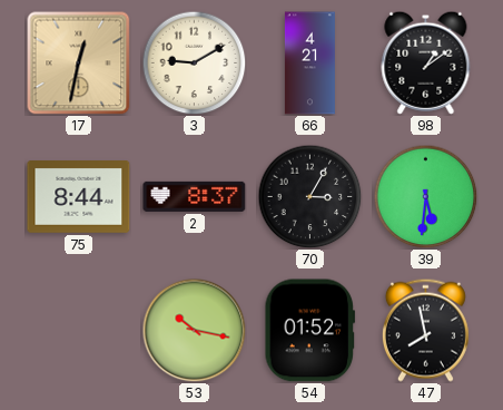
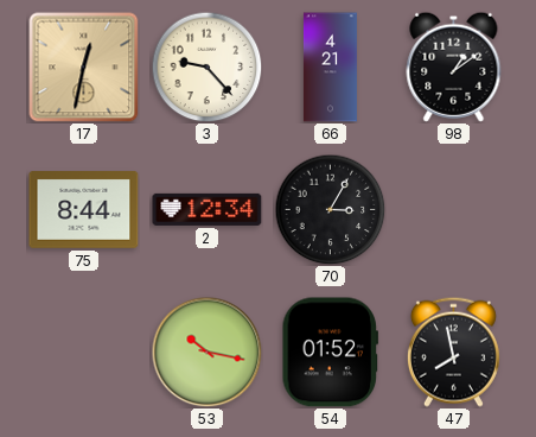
3: 9:10 -> 9:23
2: 8:37 -> 12:34
39: 5:31 -> none
